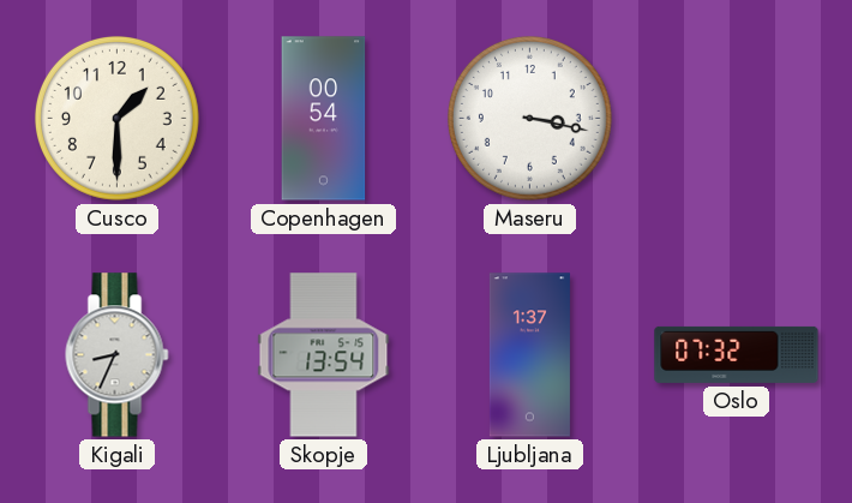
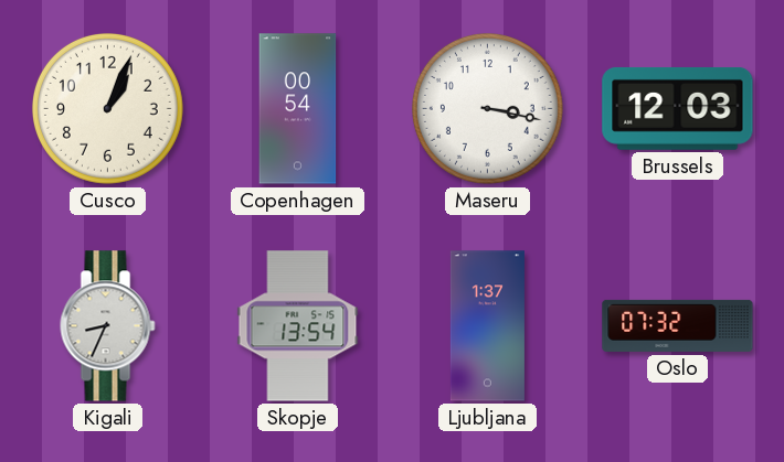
Cusco: 1:30 -> 1:04
Brussels: none -> 12:03
